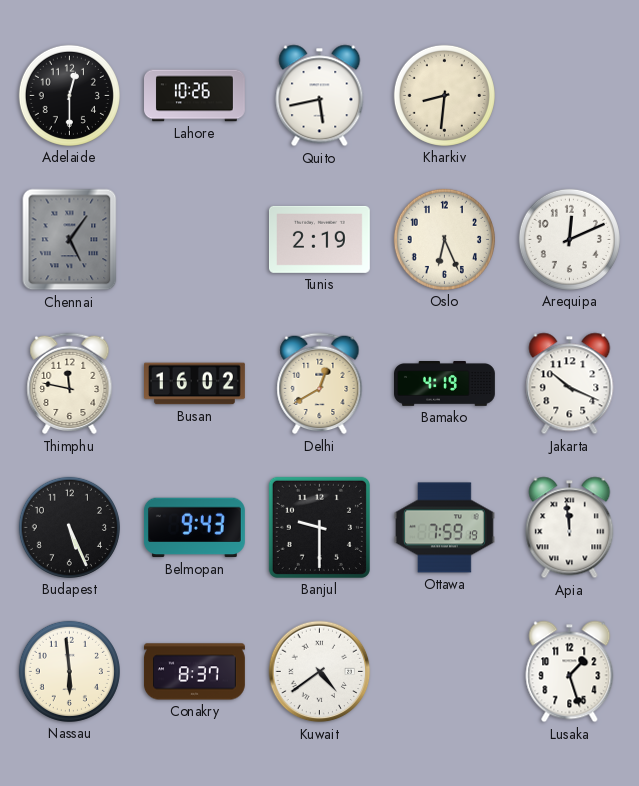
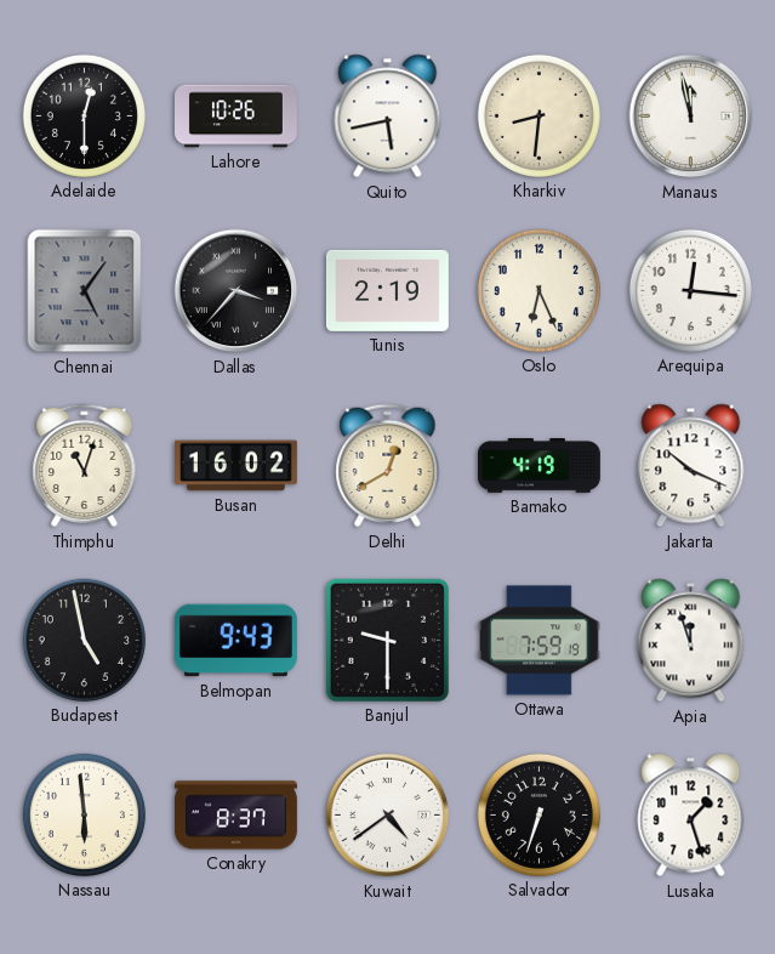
Manaus: none -> 11:58
Dallas: none -> 3:37
Arequipa: 12:11 -> 12:16
Thimphu: 11:47 -> 11:03
Budapest: 5:26 -> 4:58
Apia: 11:59 -> 11:57
Salvador: none -> 6:33
